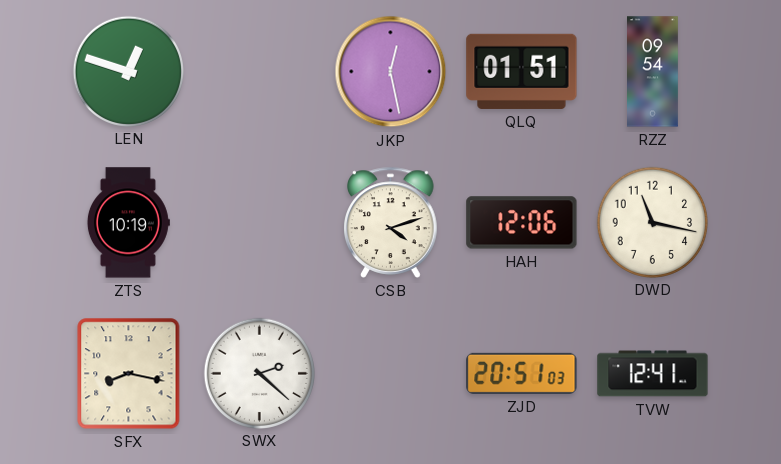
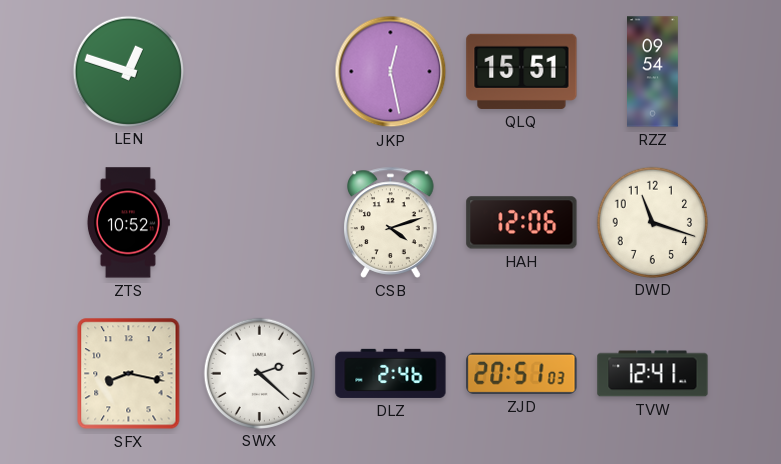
QLQ: 01:51 -> 15:51
ZTS: 10:19 -> 10:52
DWD: 11:17 -> 11:18
DLZ: none -> 2:46
